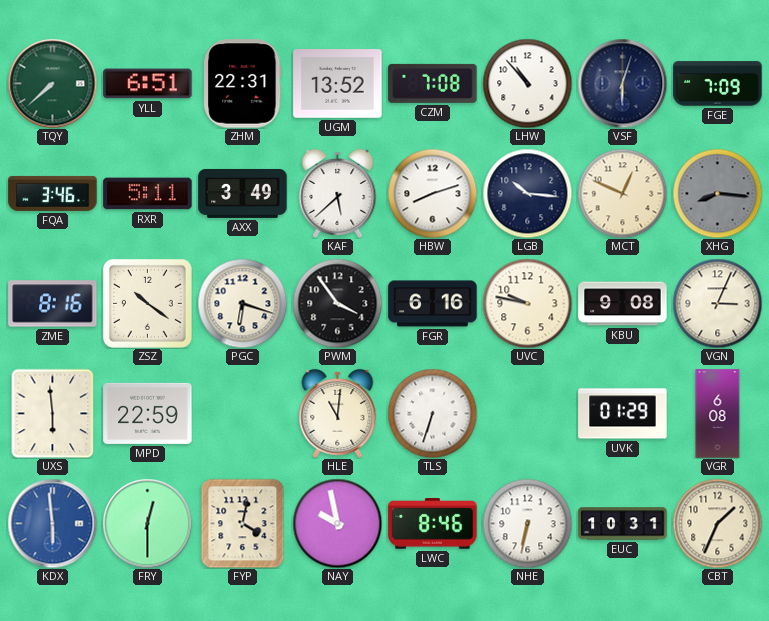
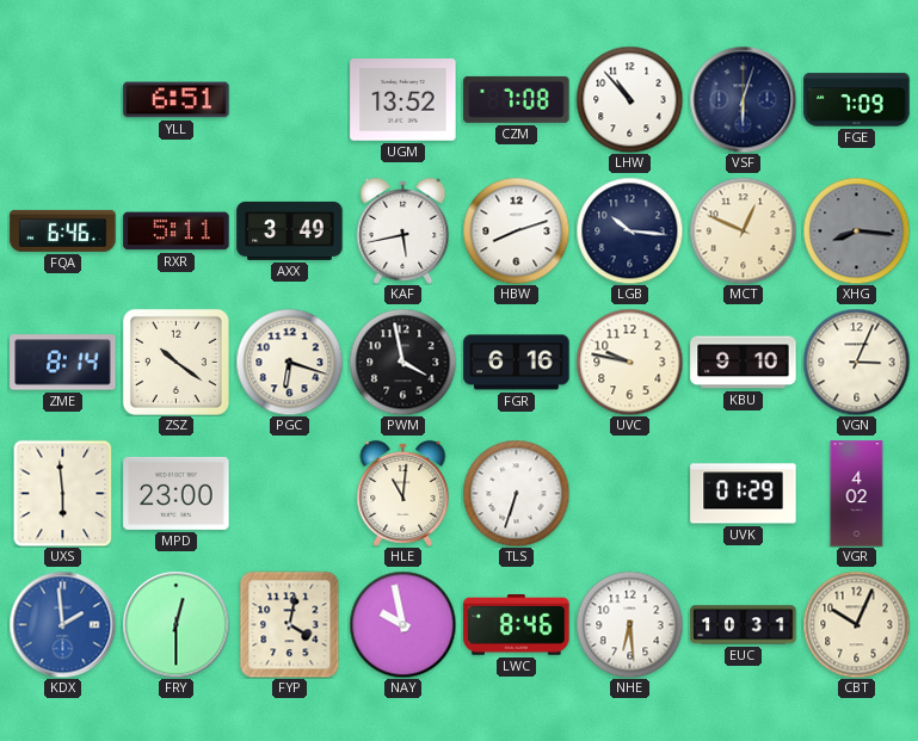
TQY: 7:38 -> none
ZHM: 22:31 -> none
FQA: 3:46 -> 6:46
KAF: 5:38 -> 5:43
ZME: 8:16 -> 8:14
PWM: 3:54 -> 3:58
KBU: 9:08 -> 9:10
MPD: 22:59 -> 23:00
VGR: 6:08 -> 4:02
KDX: 5:59 -> 1:59
NHE: 6:32 -> 6:29
CBT: 1:34 -> 10:04
